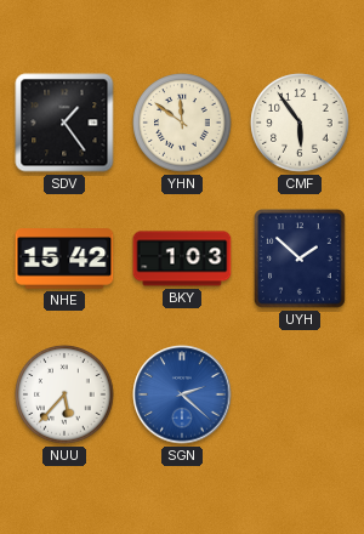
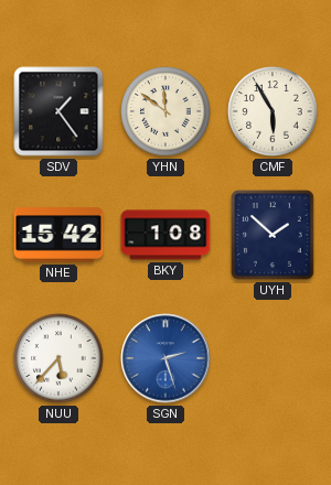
CMF: 5:54 -> 5:55
BKY: 1:03 -> 1:08
SGN: 2:22 -> 2:27
